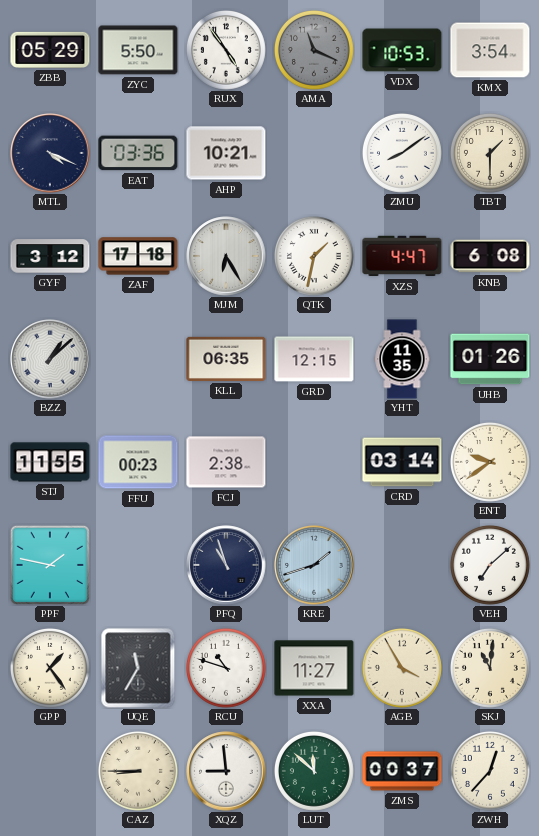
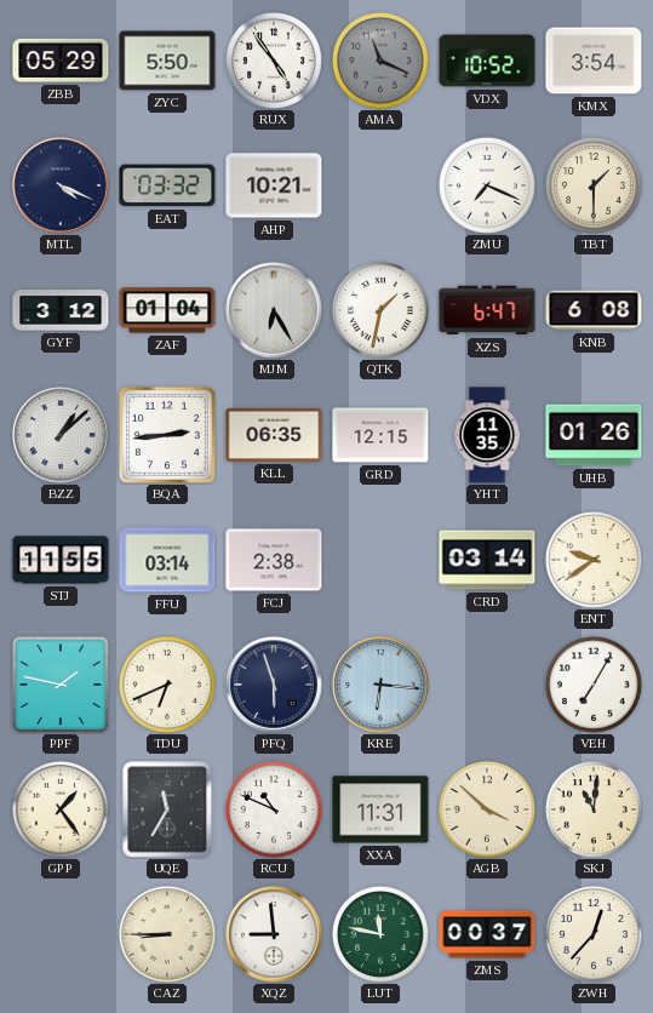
VDX: 10:53 -> 10:52
EAT: 03:36 -> 03:32
ZMU: 8:09 -> 7:19
ZAF: 17:18 -> 01:04
XZS: 4:47 -> 6:47
BQA: none -> 2:44
FFU: 00:23 -> 03:14
TDU: none -> 6:41
PFQ: 10:57 -> 5:57
KRE: 1:42 -> 6:16
VEH: 7:08 -> 7:05
RCU: 10:48 -> 10:49
XXA: 11:27 -> 11:31
AGB: 3:55 -> 3:52
LUT: 11:52 -> 11:47
